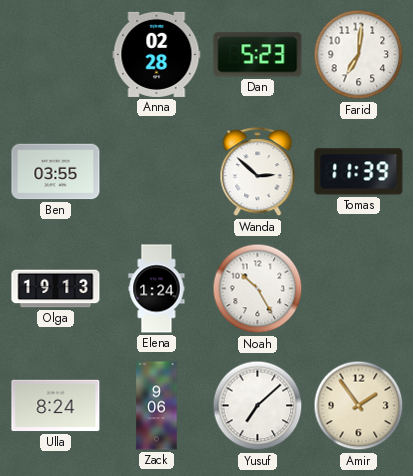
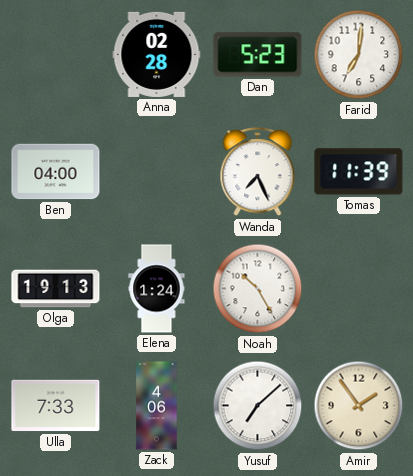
Ben: 03:55 -> 04:00
Wanda: 2:52 -> 7:26
Ulla: 8:24 -> 7:33
Zack: 9:06 -> 4:06
